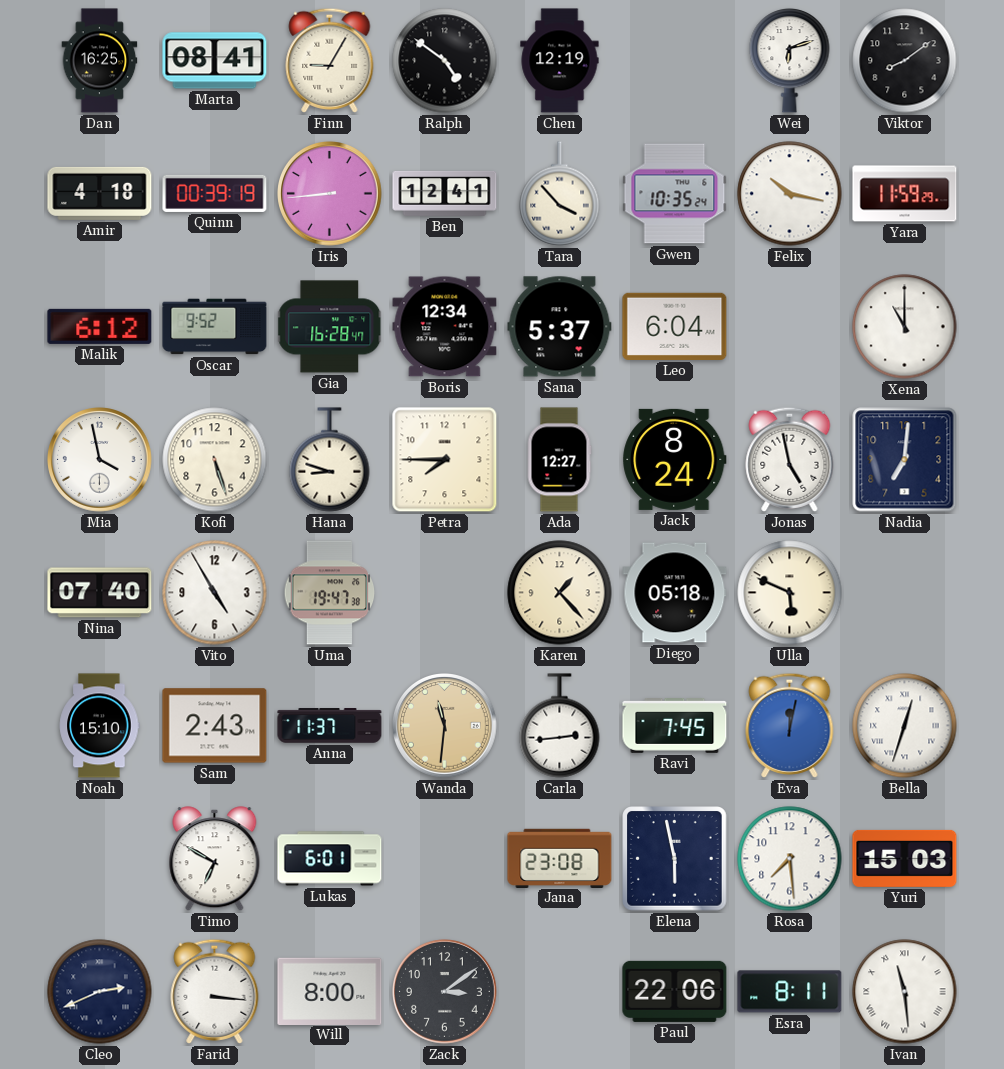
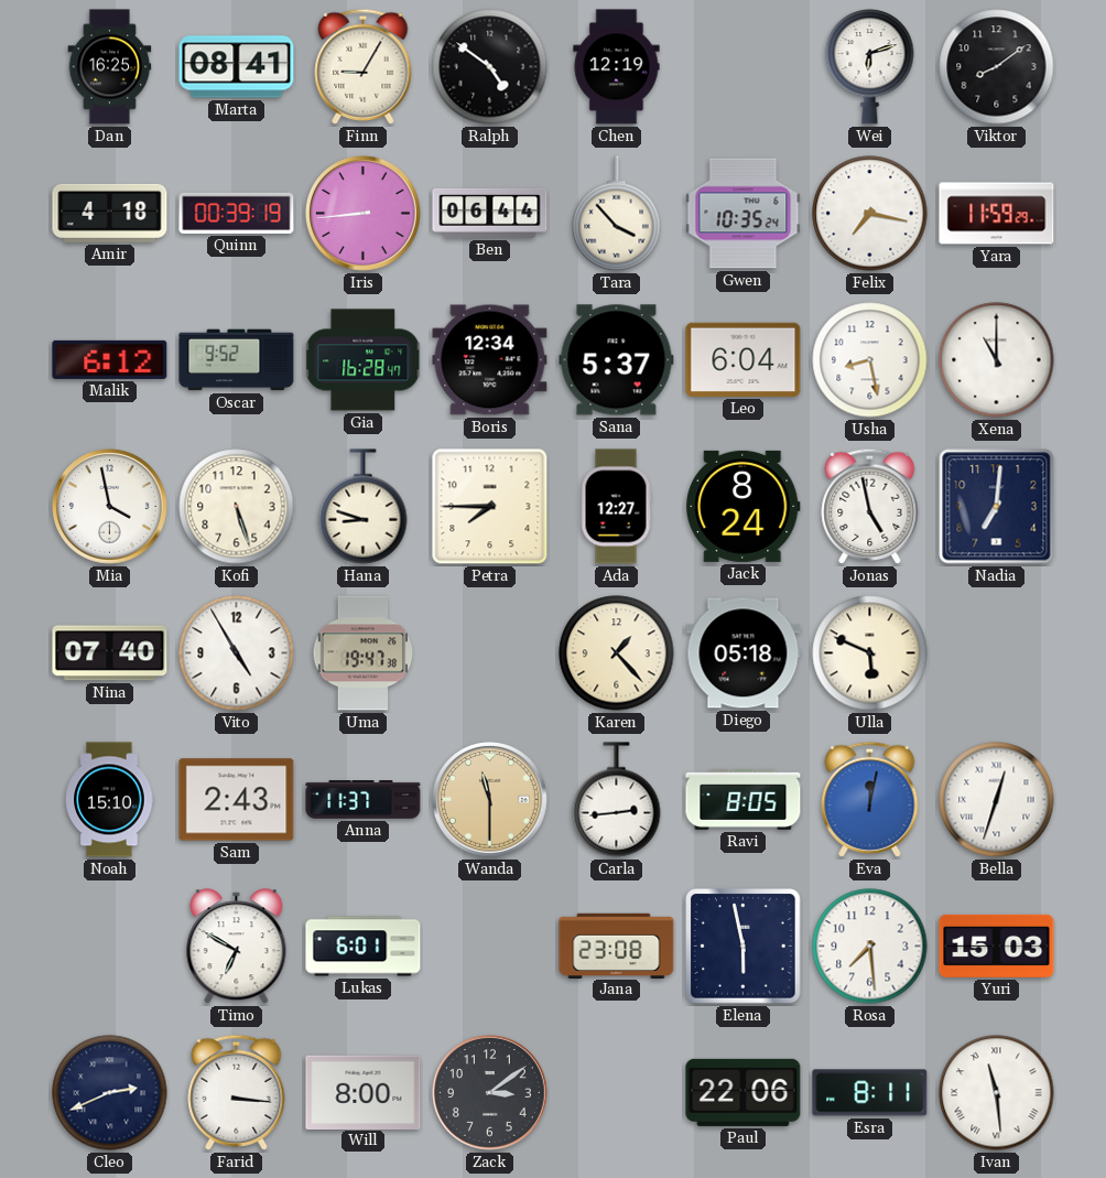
Ben: 12:41 -> 06:44
Felix: 10:17 -> 7:17
Usha: none -> 8:28
Wanda: 11:31 -> 11:30
Ravi: 7:45 -> 8:05
